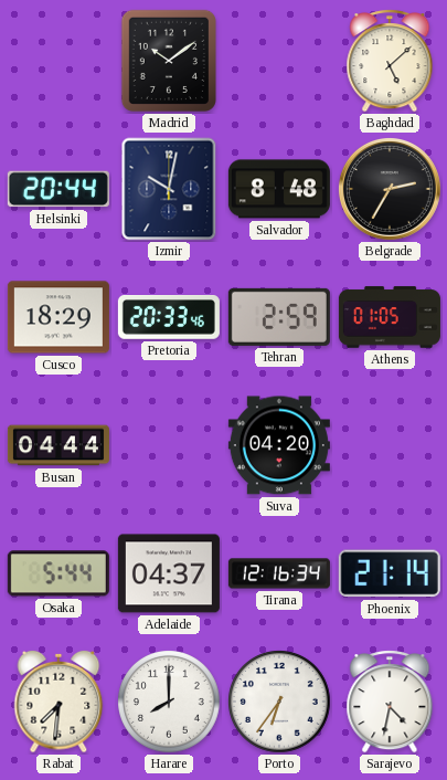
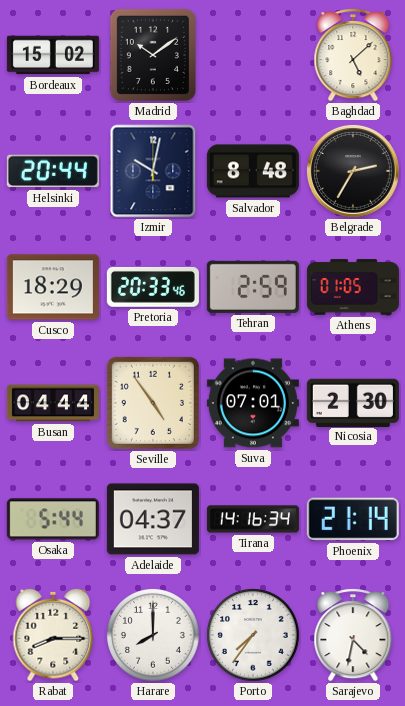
Bordeaux: none -> 15:02
Seville: none -> 4:54
Suva: 04:20 -> 07:01
Nicosia: none -> 2:30
Tirana: 12:16 -> 14:16
Rabat: 7:31 -> 8:15
Porto: 6:36 -> 7:36
